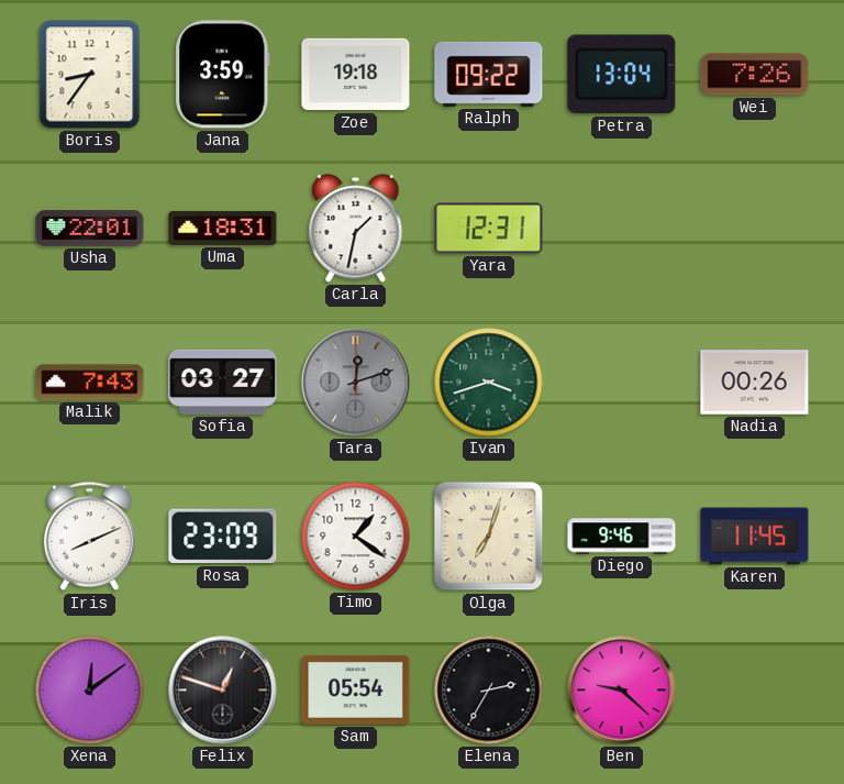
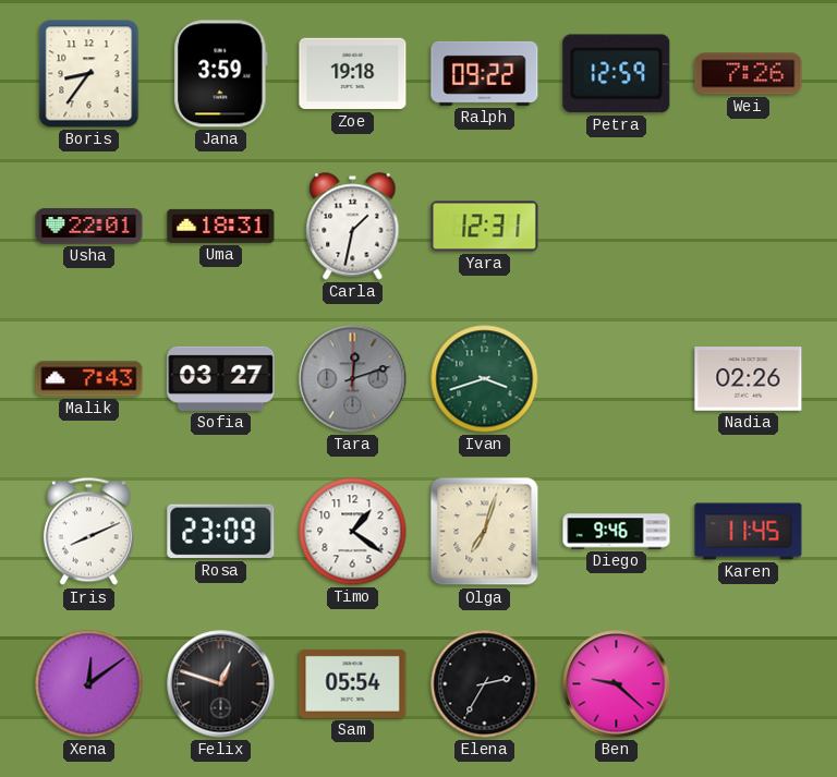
Petra: 13:04 -> 12:59
Nadia: 00:26 -> 02:26
